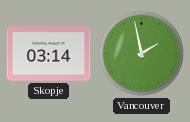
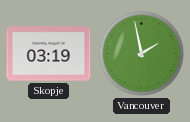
Skopje: 03:14 -> 03:19
